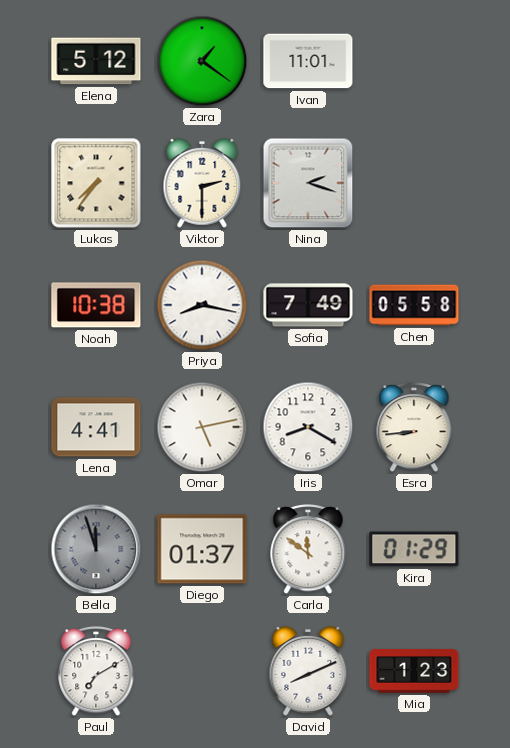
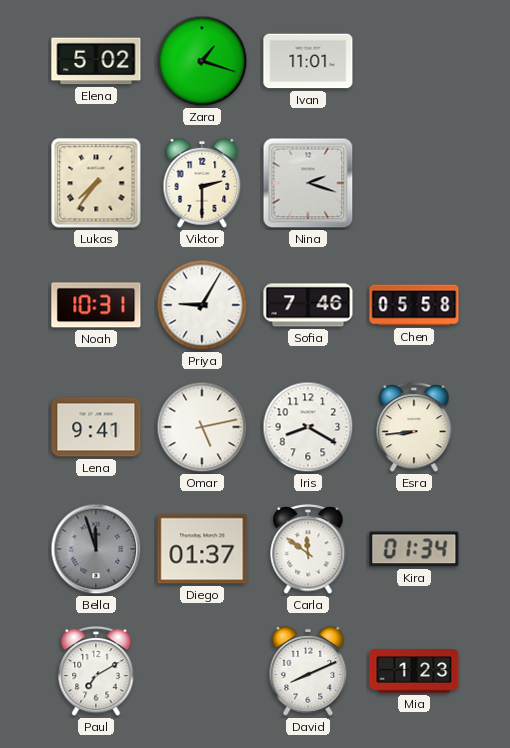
Elena: 5:12 -> 5:02
Zara: 1:21 -> 1:18
Noah: 10:38 -> 10:31
Priya: 8:17 -> 9:05
Sofia: 7:49 -> 7:46
Lena: 4:41 -> 9:41
Kira: 01:29 -> 01:34
